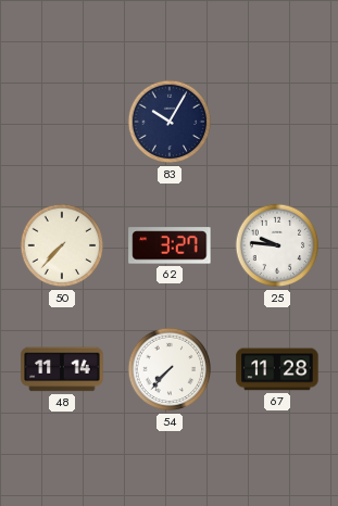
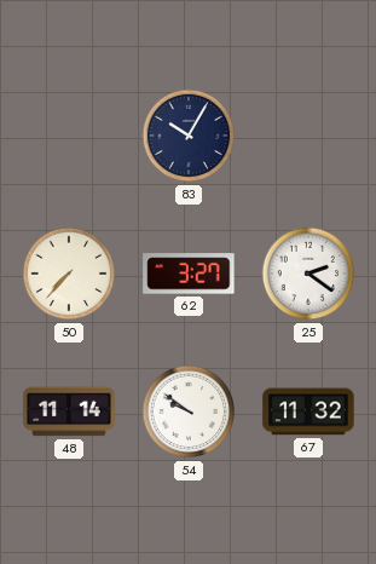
25: 9:46 -> 2:21
54: 7:37 -> 9:51
67: 11:28 -> 11:32
